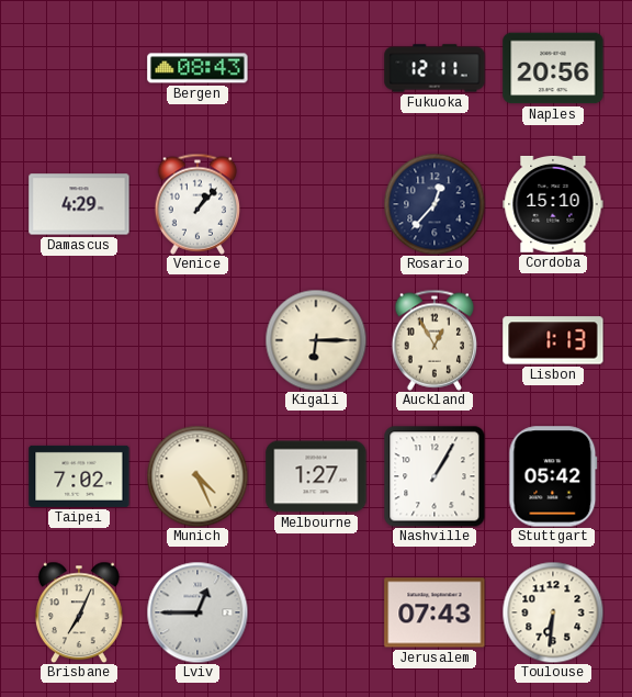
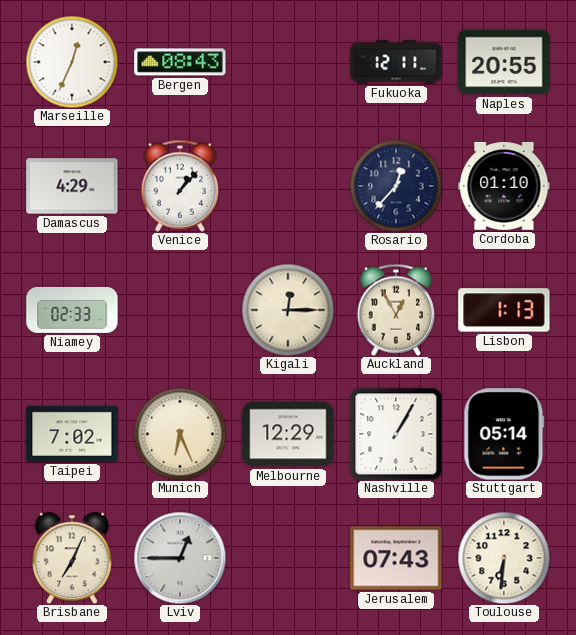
Marseille: none -> 12:34
Naples: 20:56 -> 20:55
Cordoba: 15:10 -> 01:10
Niamey: none -> 02:33
Kigali: 6:15 -> 12:15
Munich: 4:26 -> 6:26
Melbourne: 1:27 -> 12:29
Stuttgart: 05:42 -> 05:14
